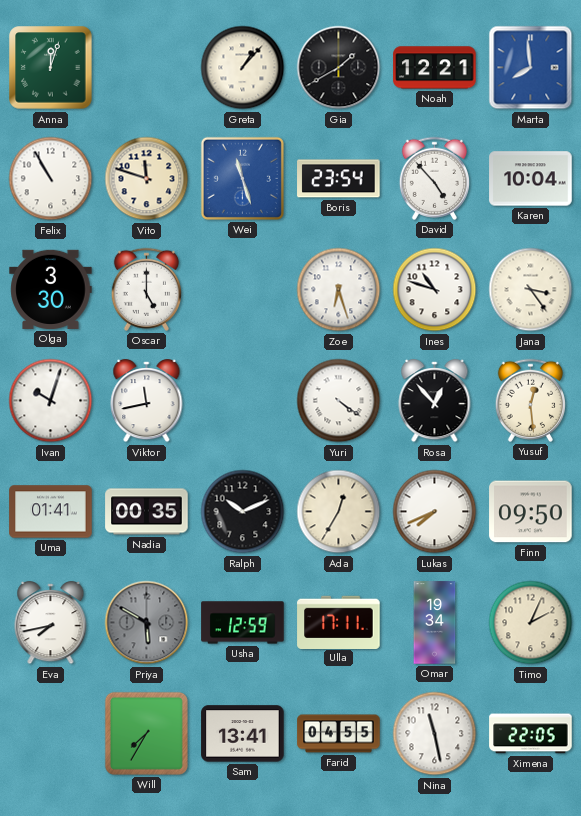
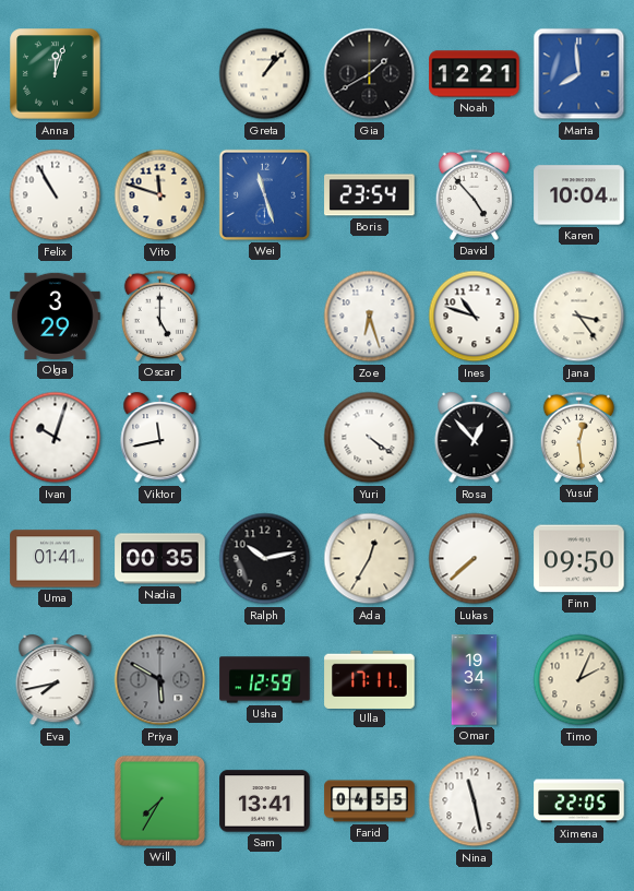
Olga: 3:30 -> 3:29
Ralph: 10:11 -> 10:13
Lukas: 7:41 -> 7:38
